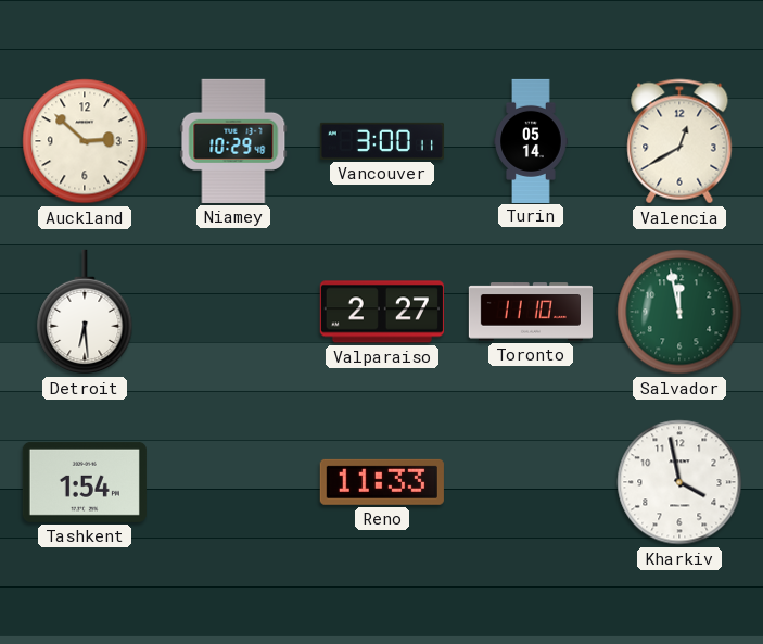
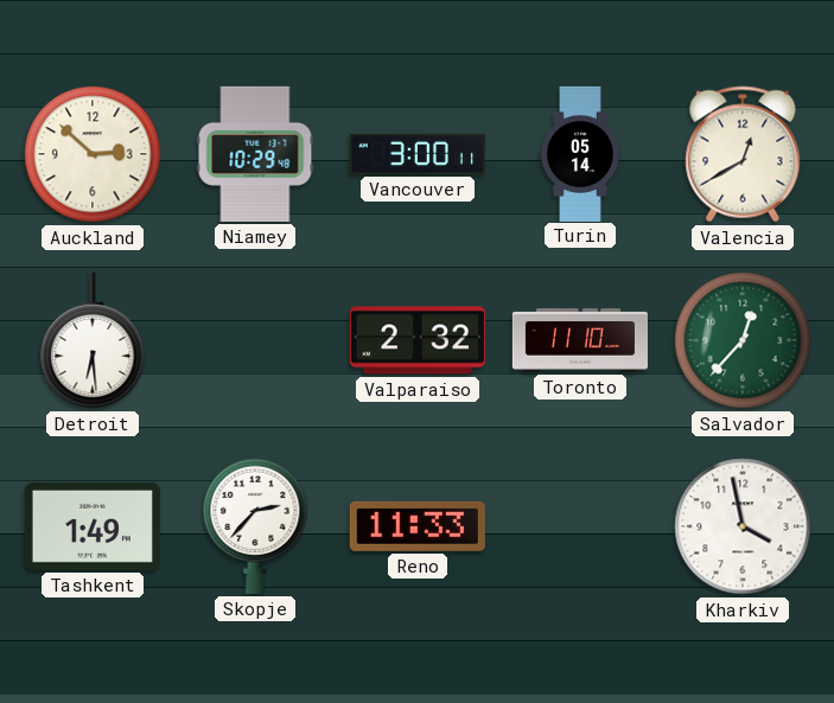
Valparaiso: 2:27 -> 2:32
Salvador: 11:58 -> 12:37
Tashkent: 1:54 -> 1:49
Skopje: none -> 2:37
